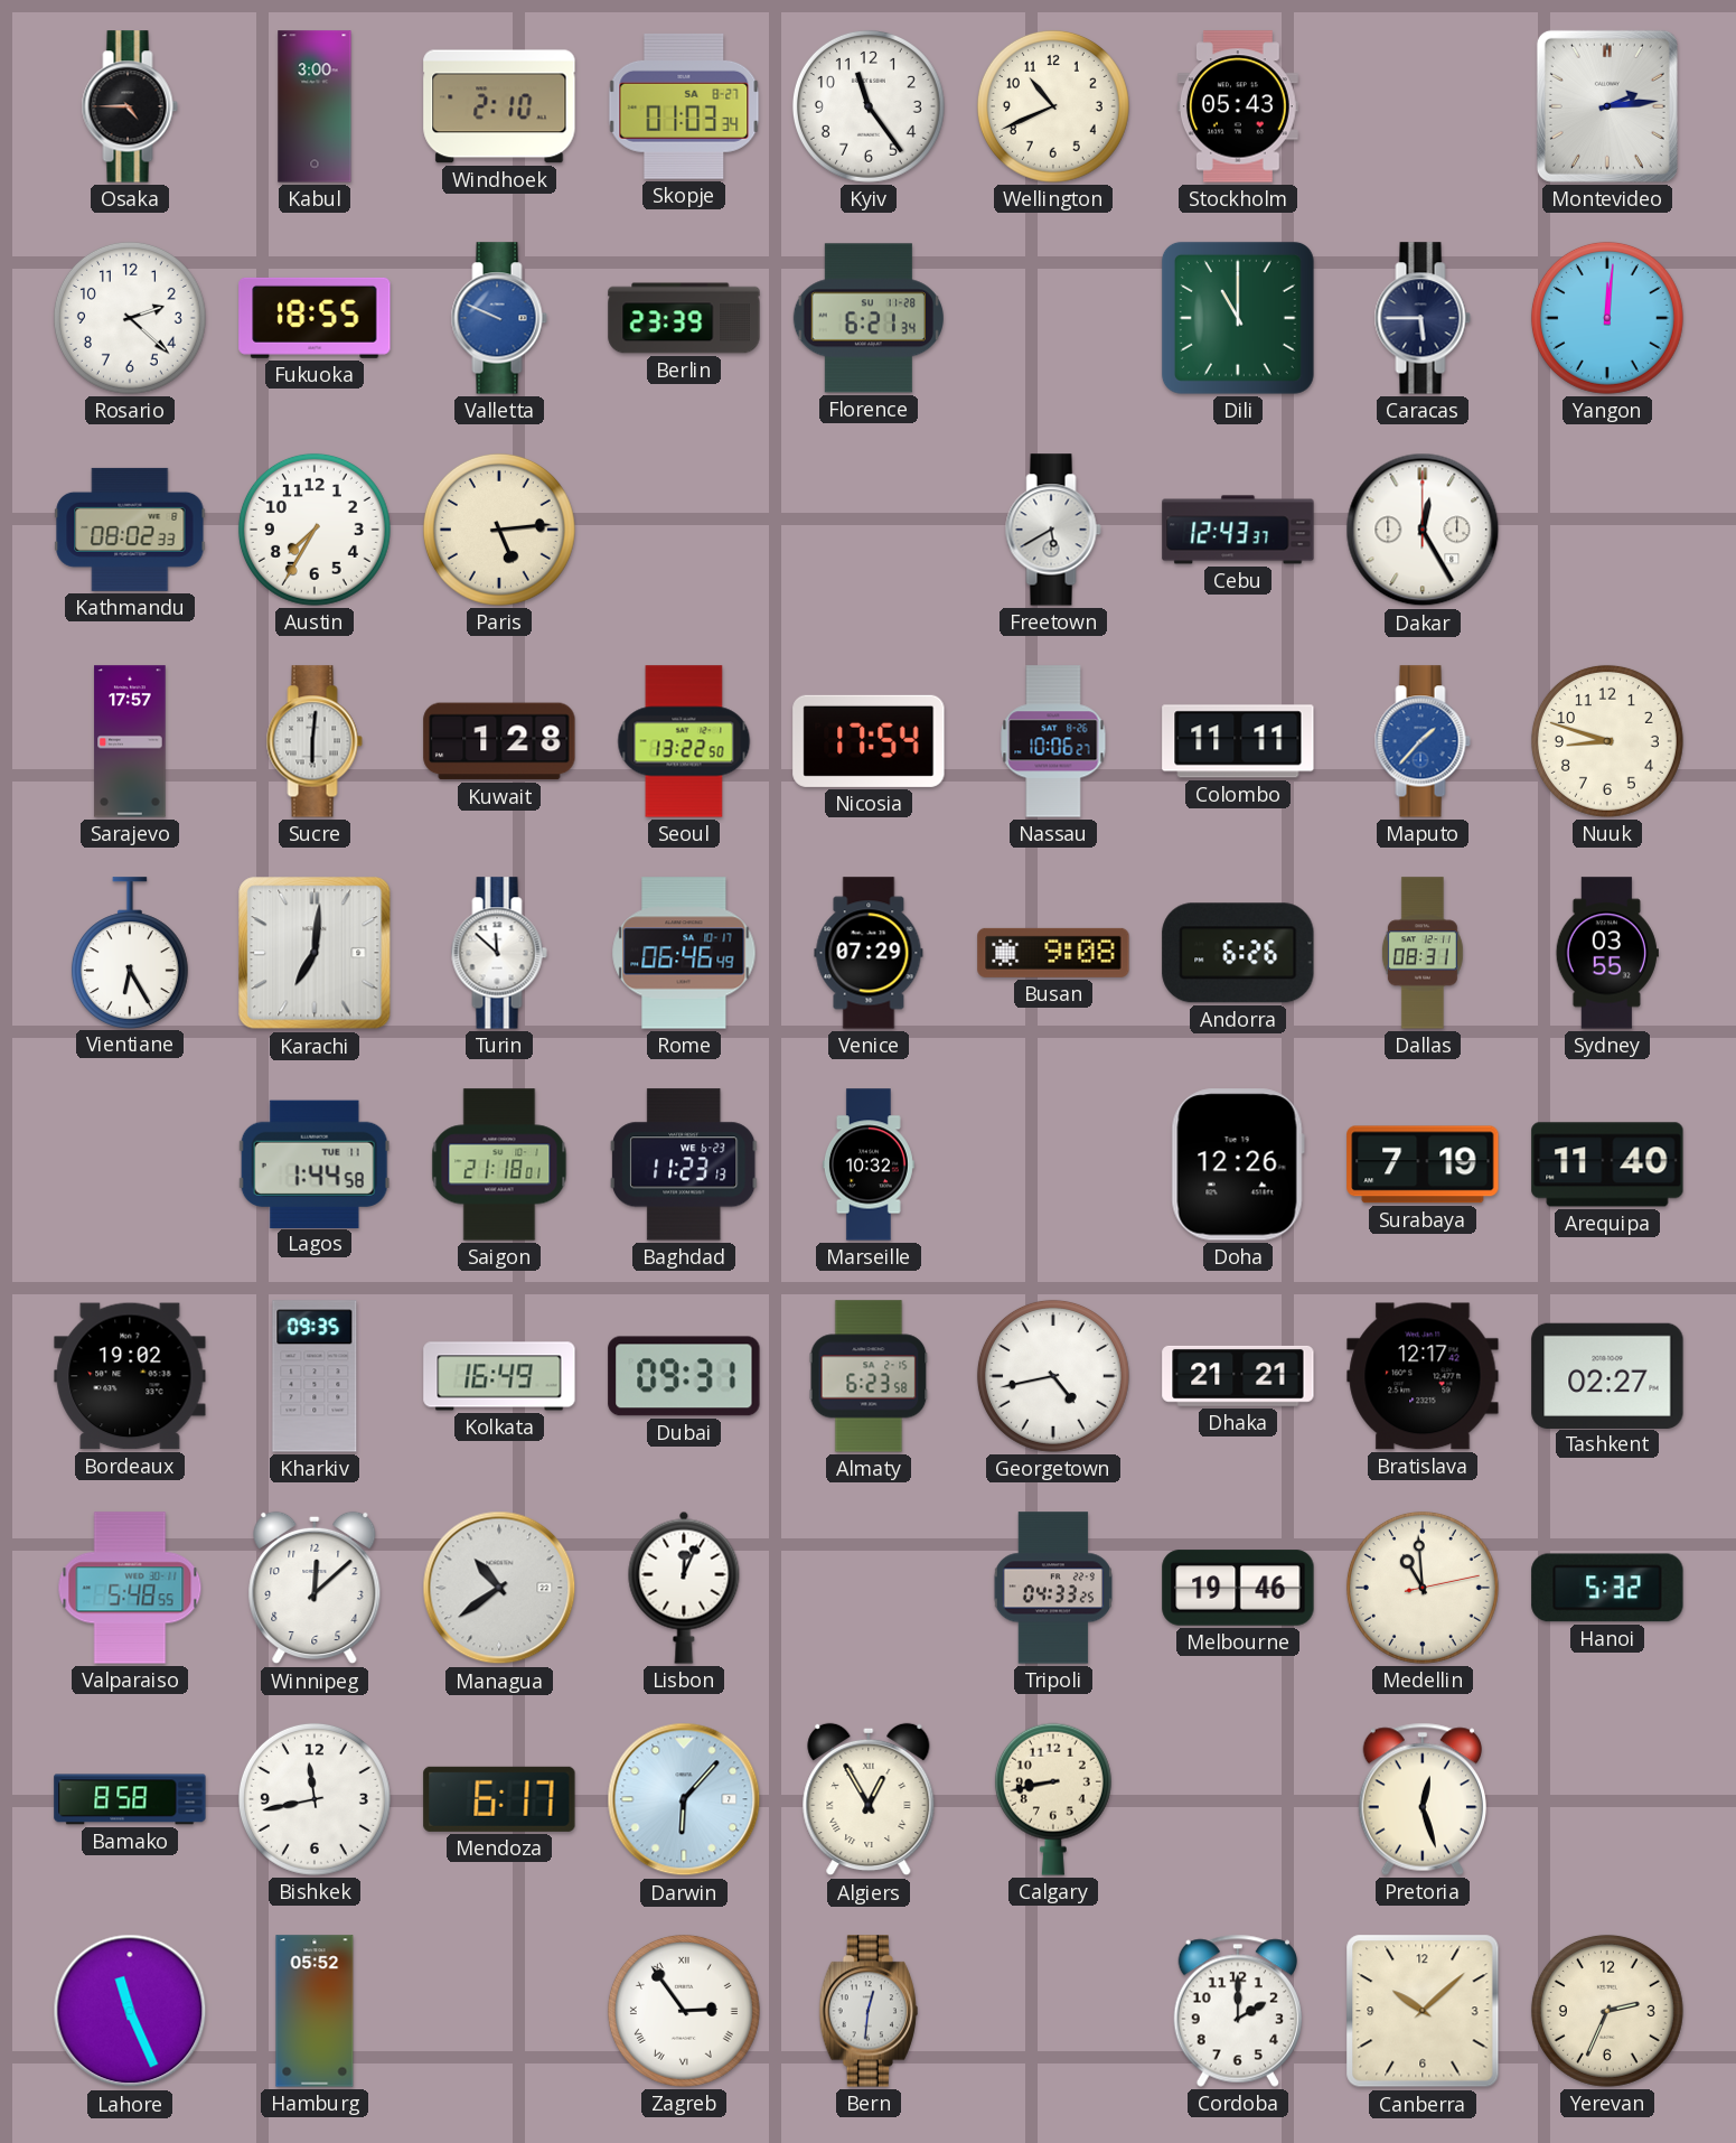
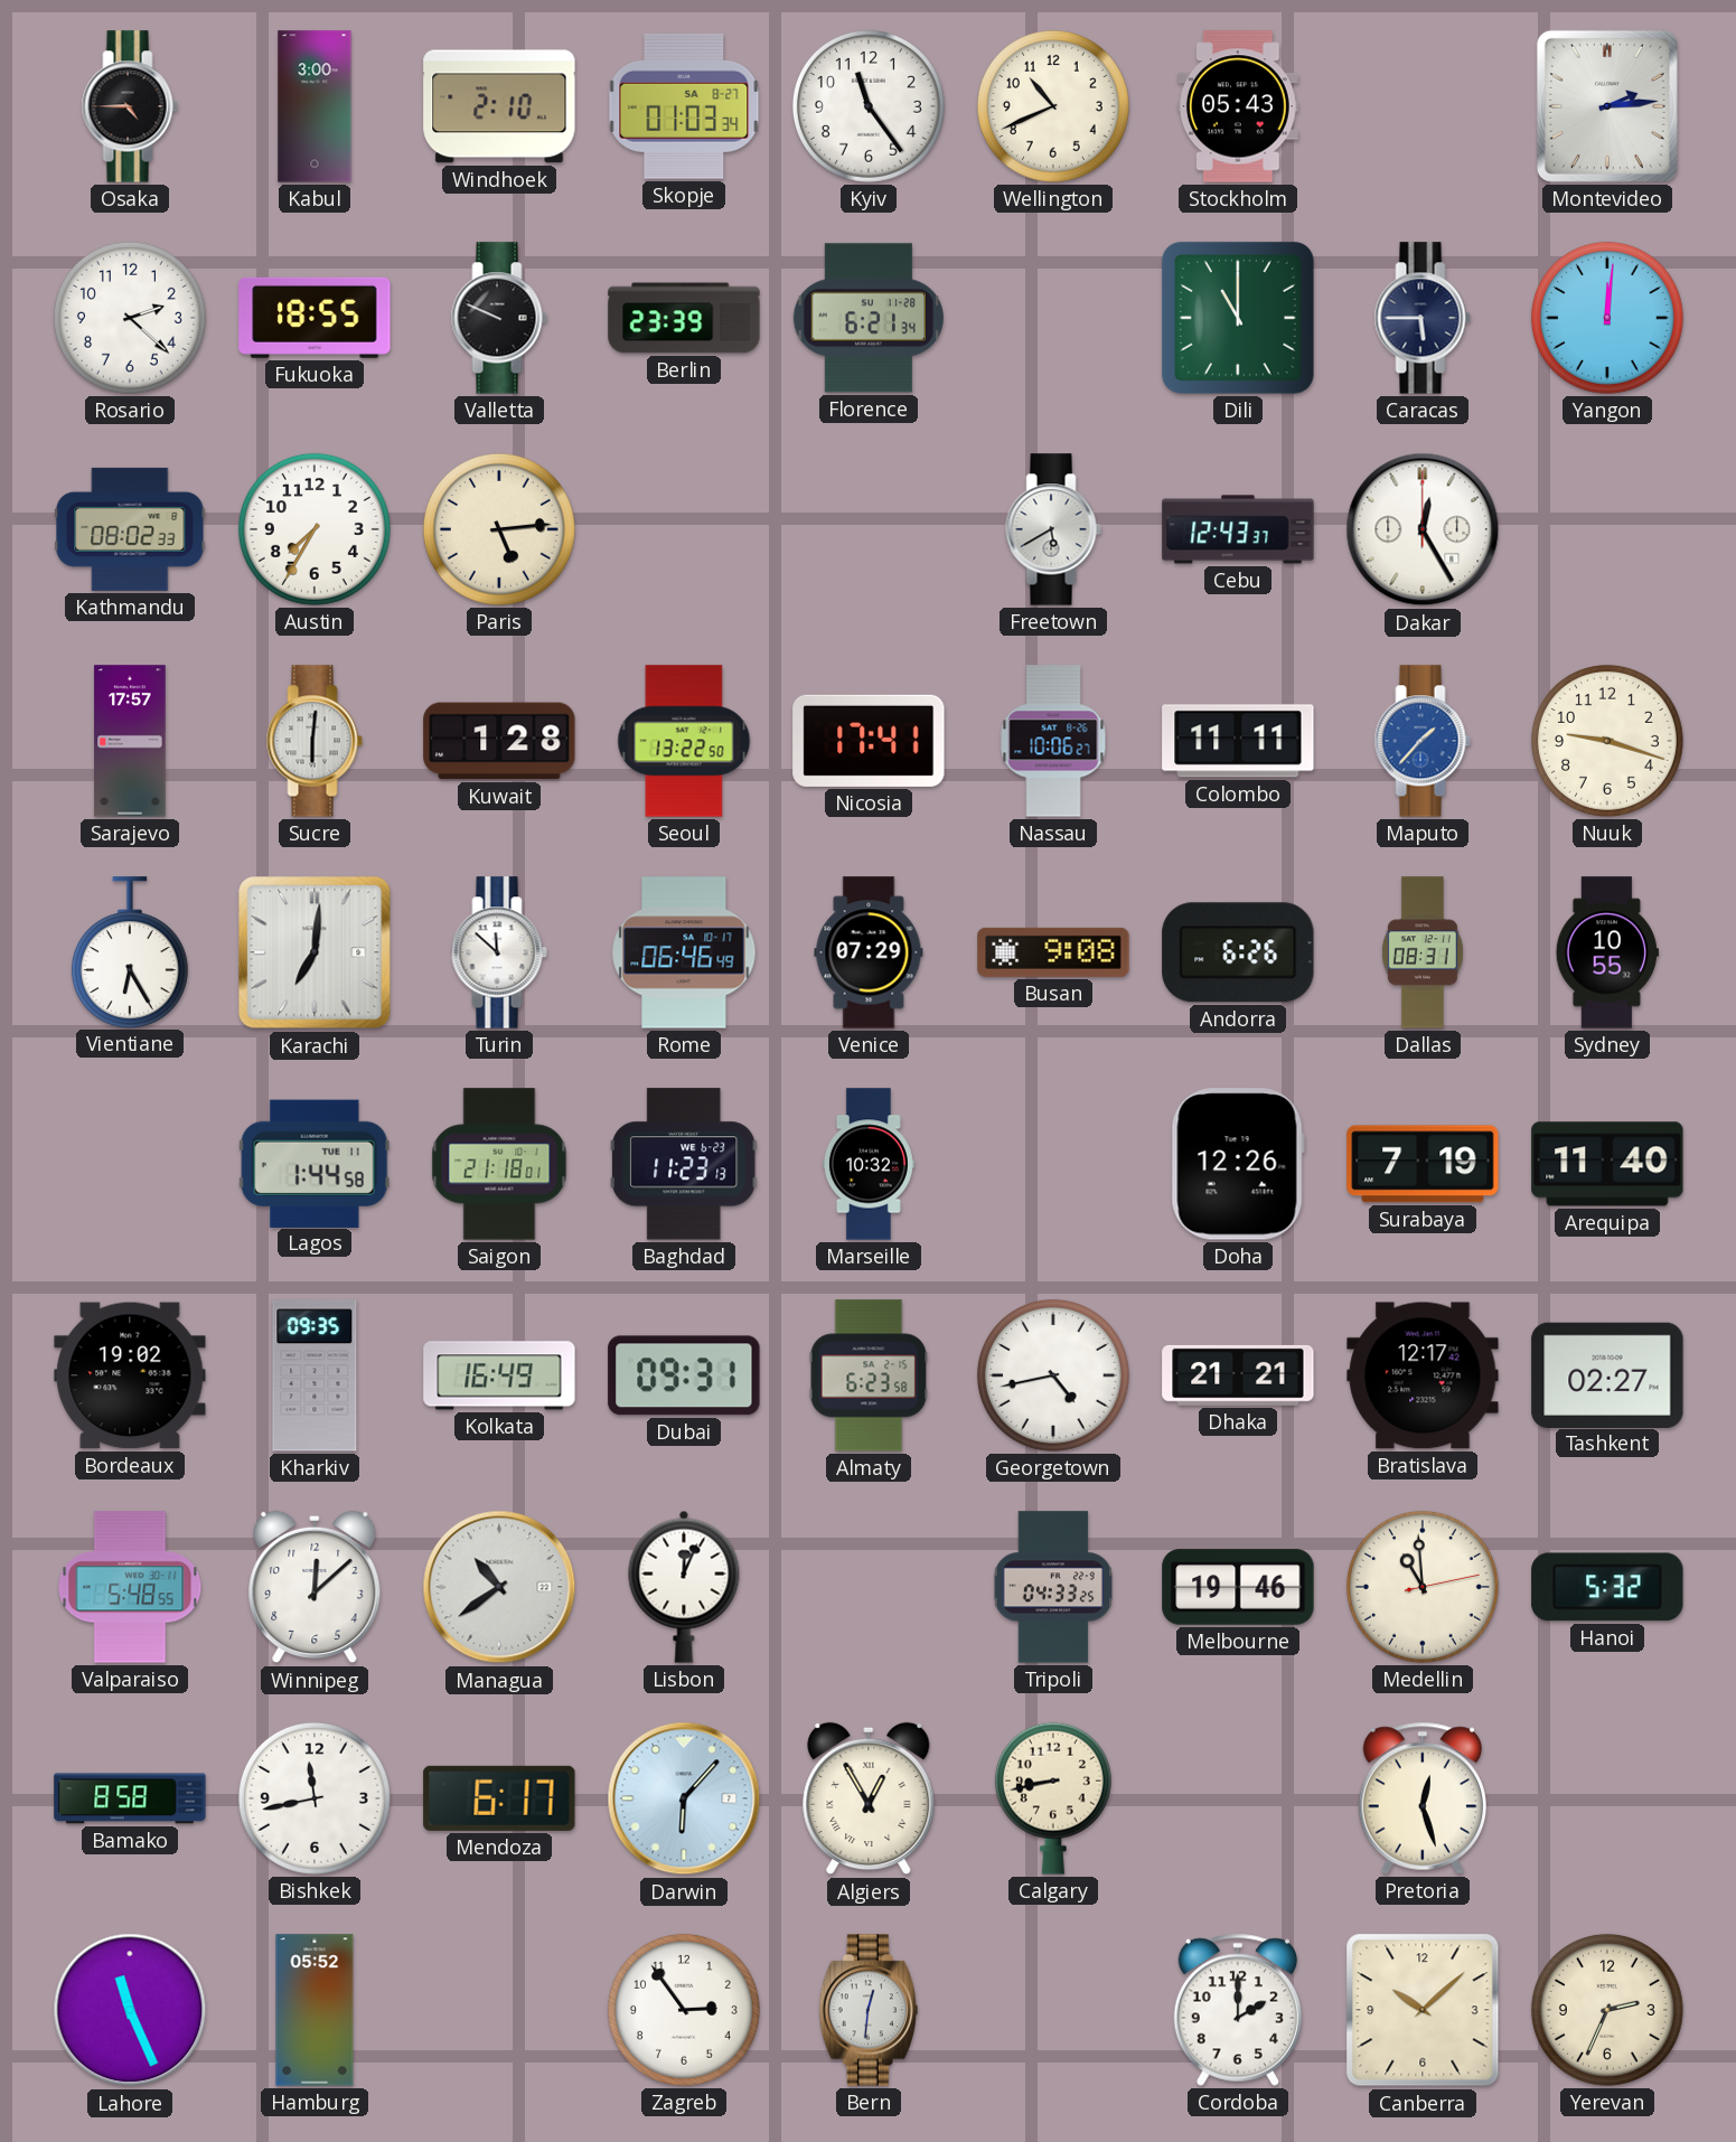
Valletta dial: blue -> black
Nicosia: 17:54 -> 17:41
Nuuk: 8:48 -> 9:18
Sydney: 03:55 -> 10:55
Zagreb numerals: Roman -> Arabic
